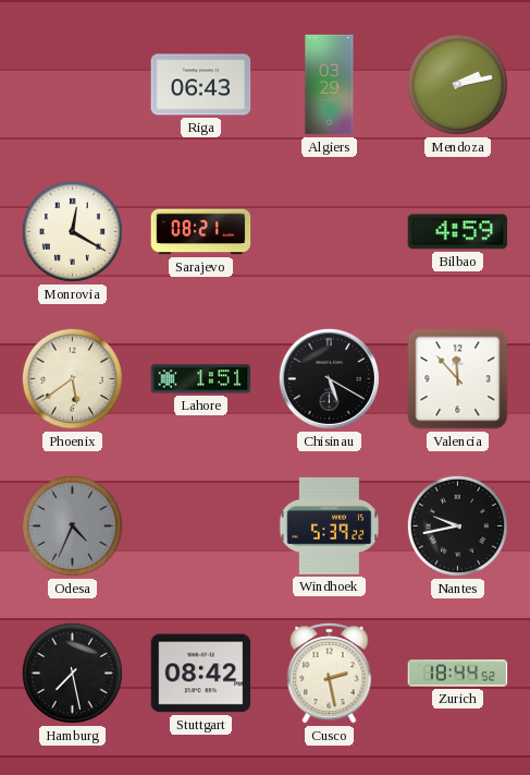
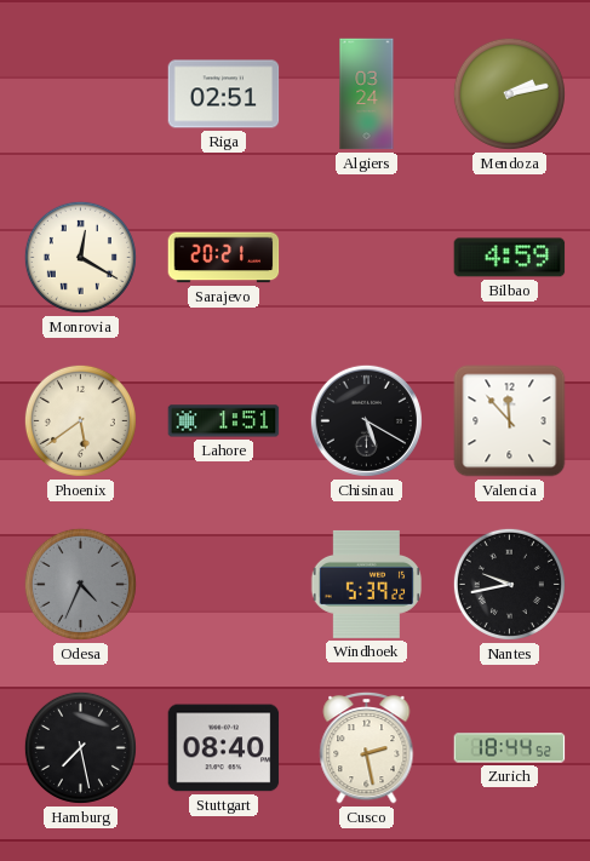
Riga: 06:43 -> 02:51
Algiers: 03:29 -> 03:24
Sarajevo: 08:21 -> 20:21
Stuttgart: 08:42 -> 08:40
